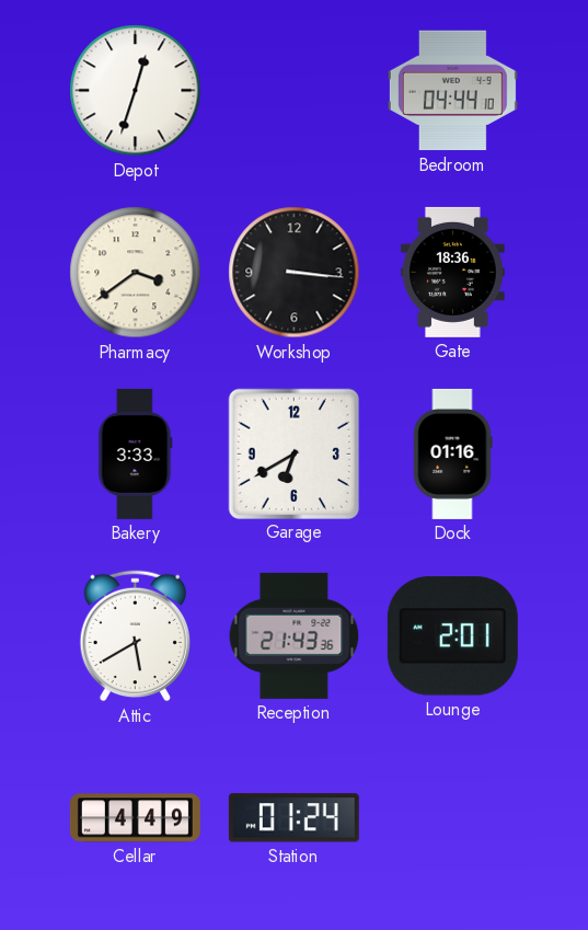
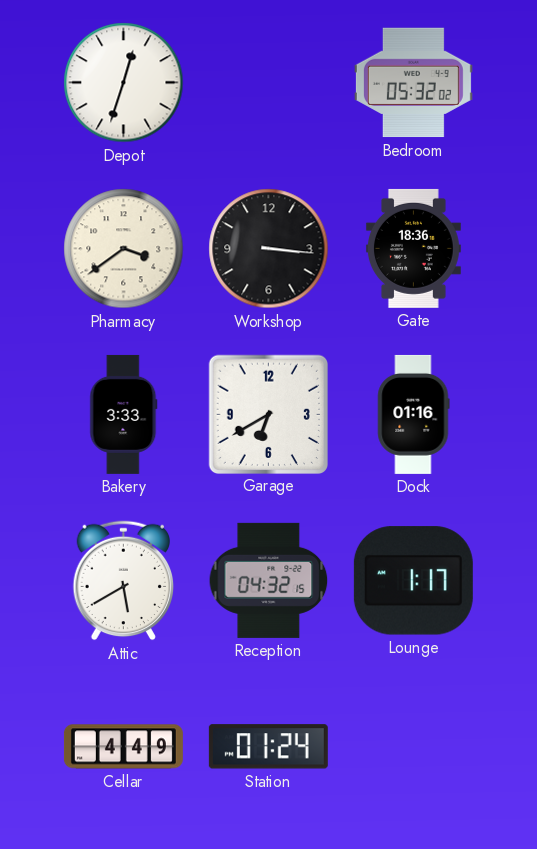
Bedroom: 04:44 -> 05:32
Reception: 21:43 -> 04:32
Lounge: 2:01 -> 1:17
